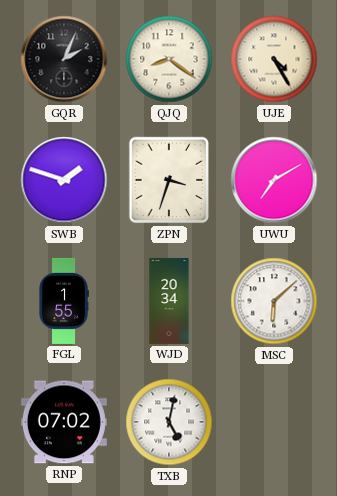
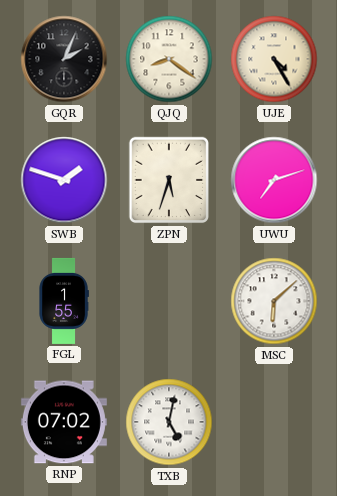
ZPN: 3:33 -> 5:33
UWU: 7:10 -> 7:12
WJD: 20:34 -> none
